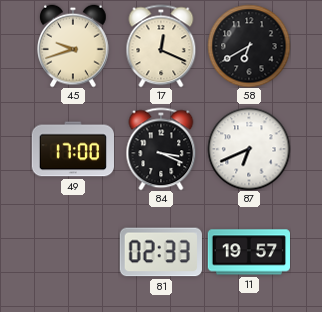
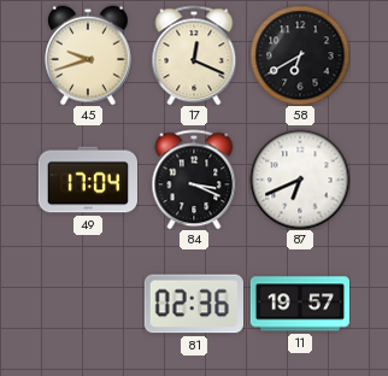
49: 17:00 -> 17:04
81: 02:33 -> 02:36
